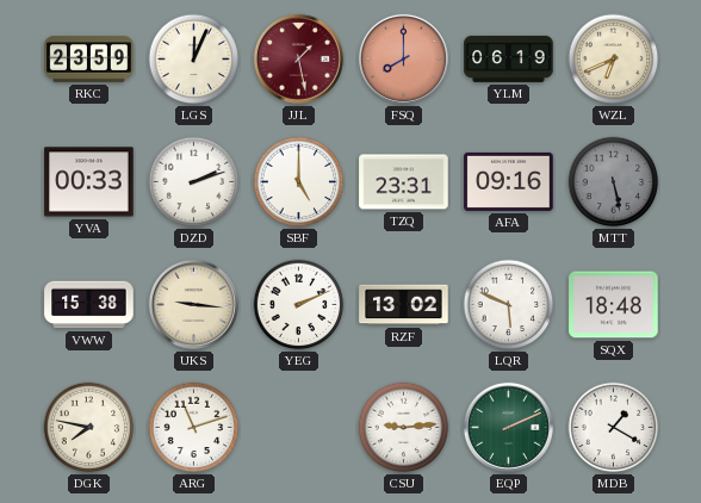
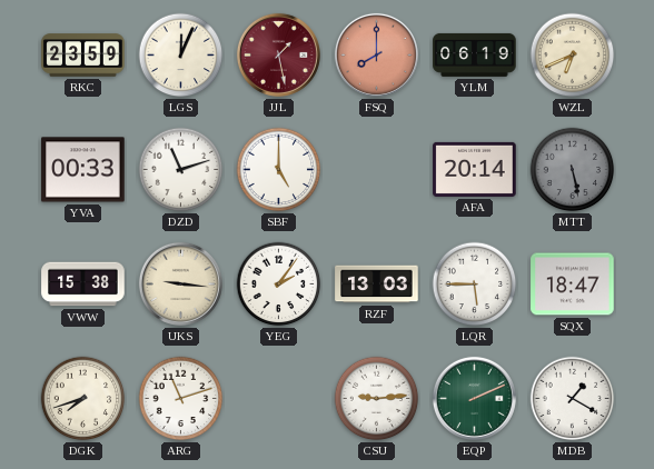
DZD: 2:12 -> 11:12
TZQ: 23:31 -> none
AFA: 09:16 -> 20:14
YEG: 2:11 -> 2:06
RZF: 13:02 -> 13:03
LQR: 5:49 -> 5:45
SQX: 18:48 -> 18:47
DGK: 7:47 -> 7:42
